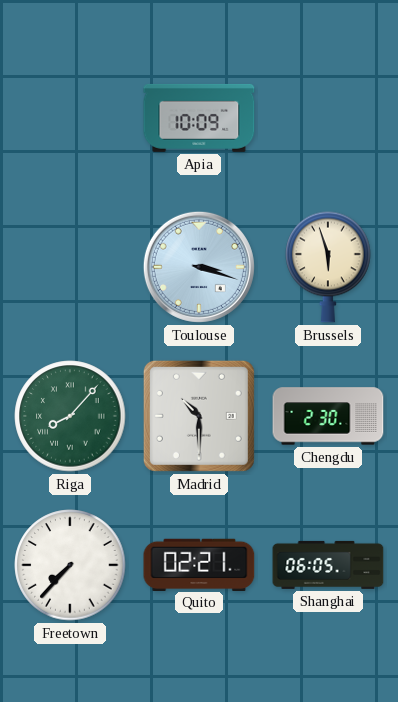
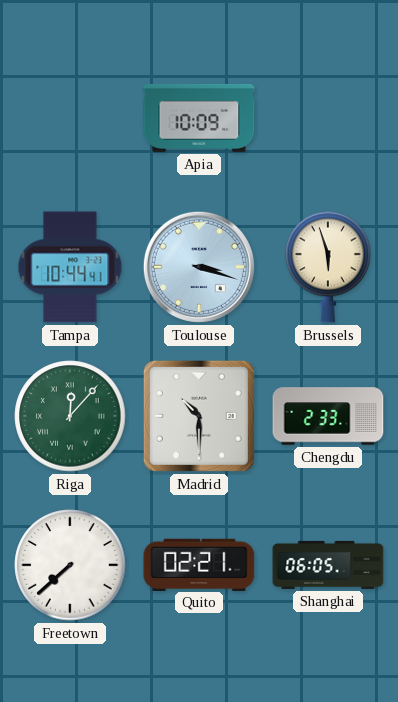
Tampa: none -> 10:44
Riga: 8:07 -> 12:07
Chengdu: 2:30 -> 2:33
Freetown: 7:37 -> 7:38
